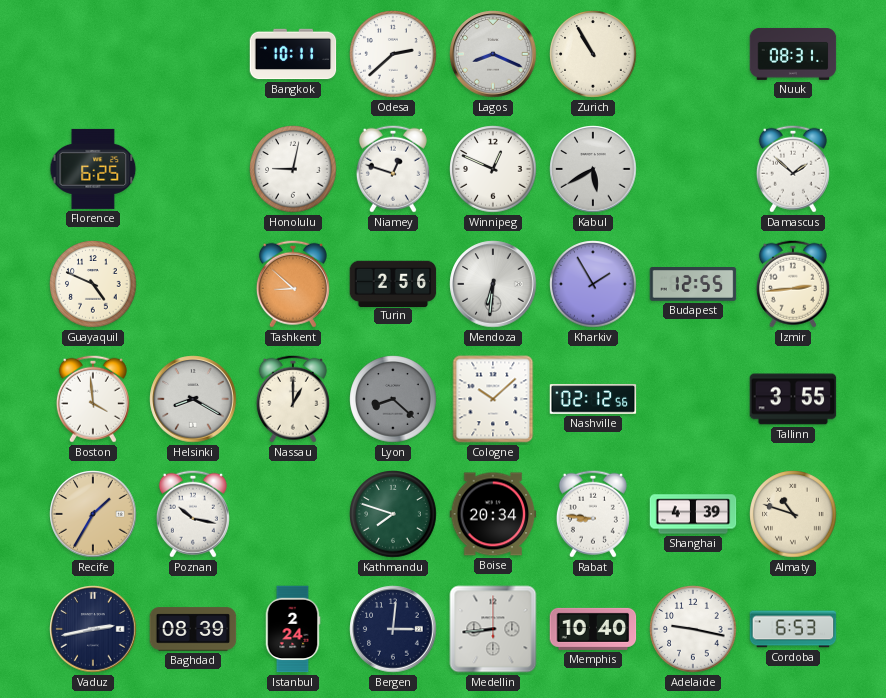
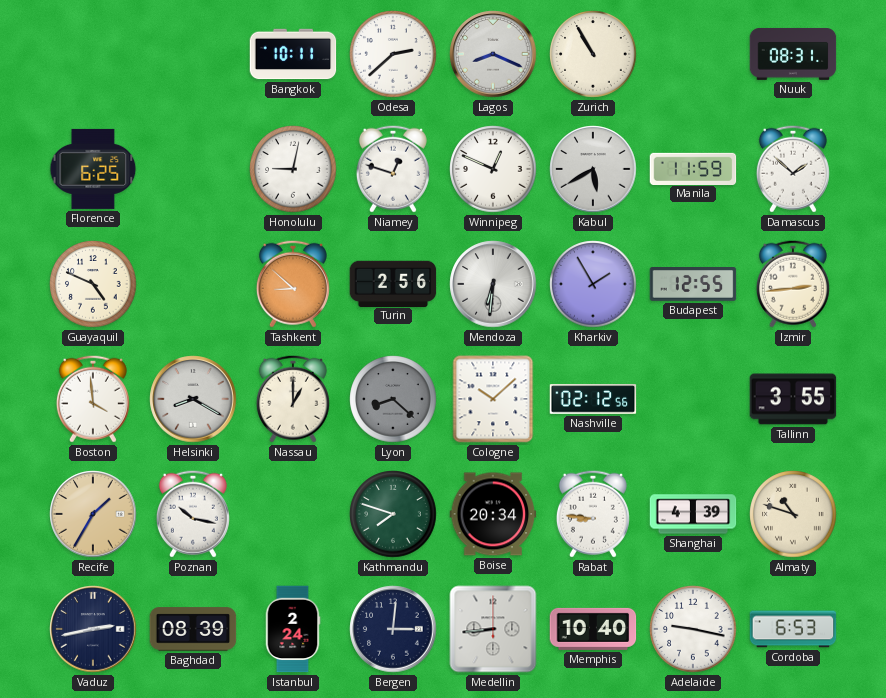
Manila: none -> 11:59
